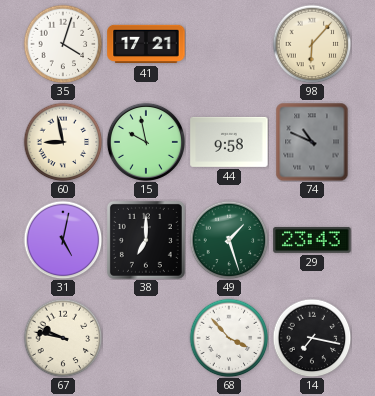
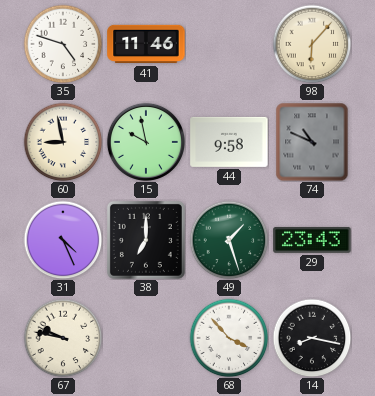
35: 4:03 -> 4:48
41: 17:21 -> 11:46
31: 5:02 -> 4:26
14: 7:17 -> 8:17
